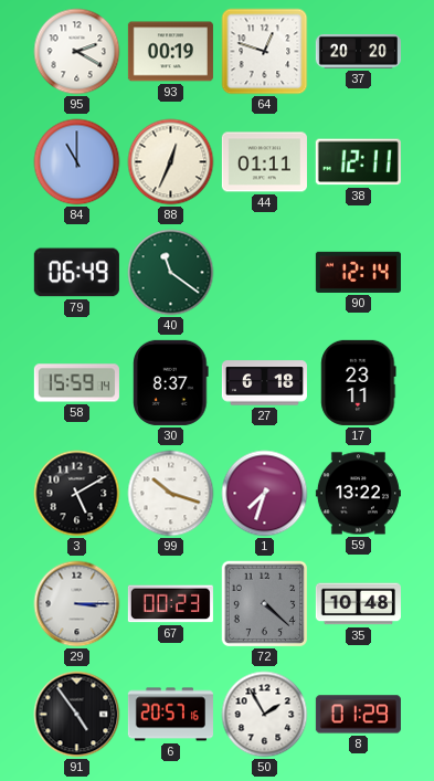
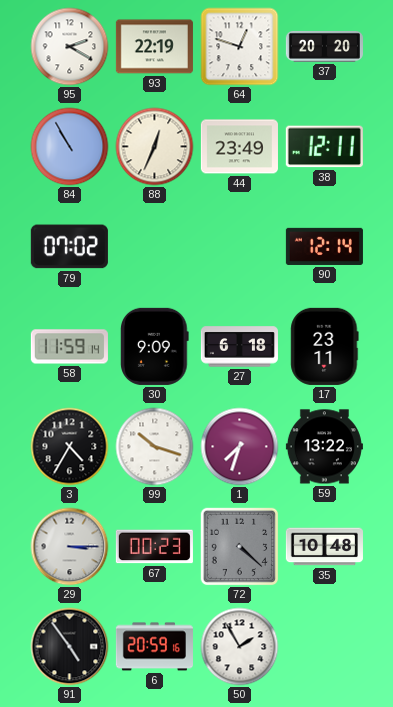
93: 00:19 -> 22:19
84: 11:00 -> 10:55
44: 01:11 -> 23:49
79: 06:49 -> 07:02
40: 11:21 -> none
58: 15:59 -> 11:59
30: 8:37 -> 9:09
3: 5:10 -> 4:35
6: 20:57 -> 20:59
8: 01:29 -> none
